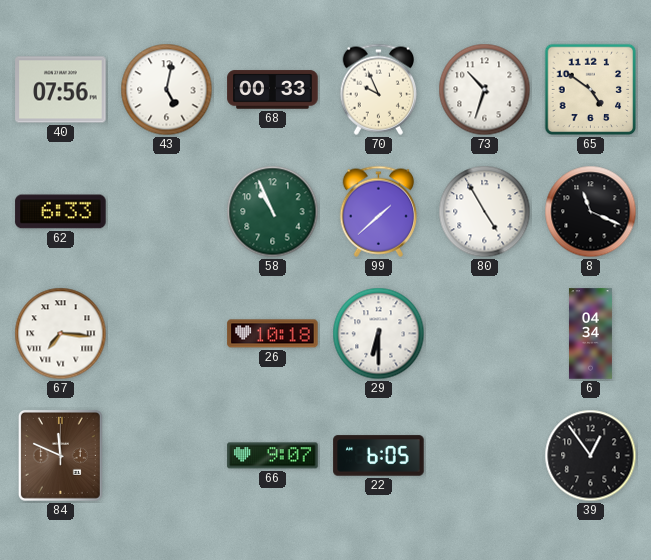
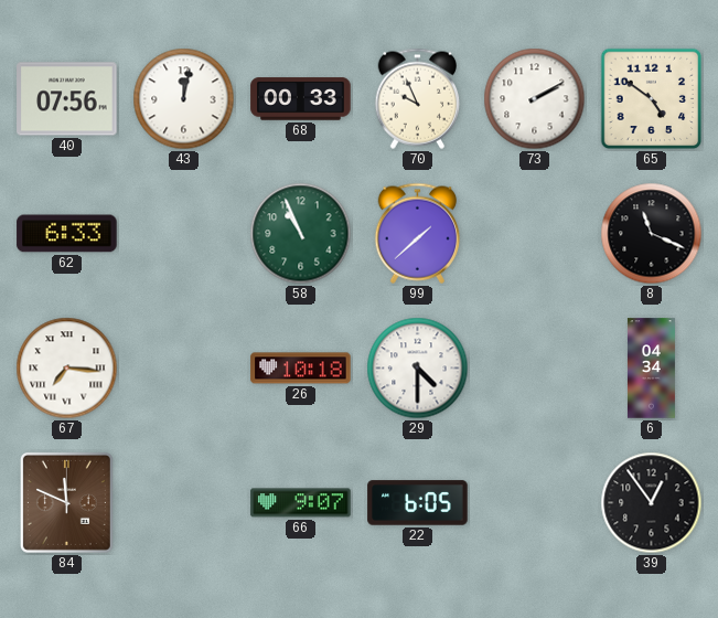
43: 5:02 -> 12:02
73: 10:33 -> 2:10
80: 4:55 -> none
29: 6:30 -> 4:30
